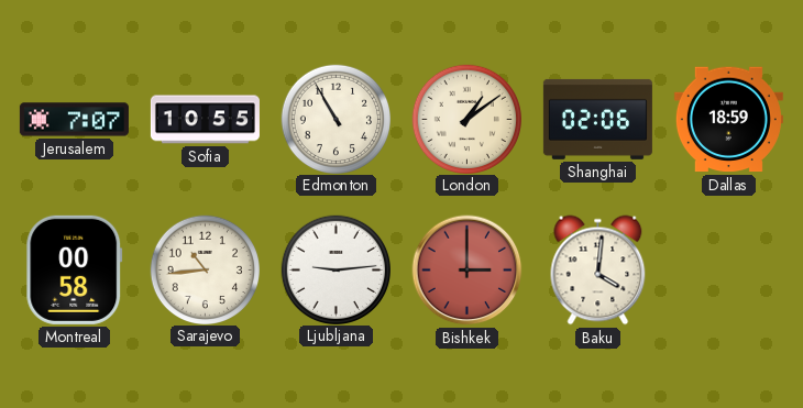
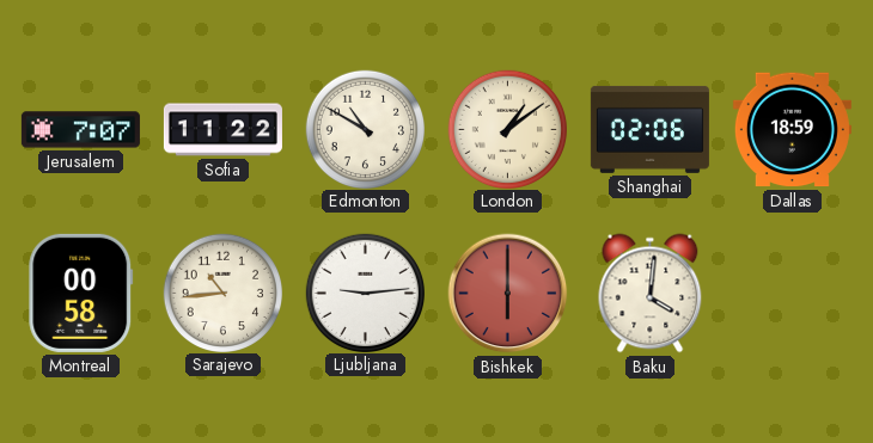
Sofia: 10:55 -> 11:22
Edmonton: 10:55 -> 10:50
Bishkek: 3:00 -> 6:00
